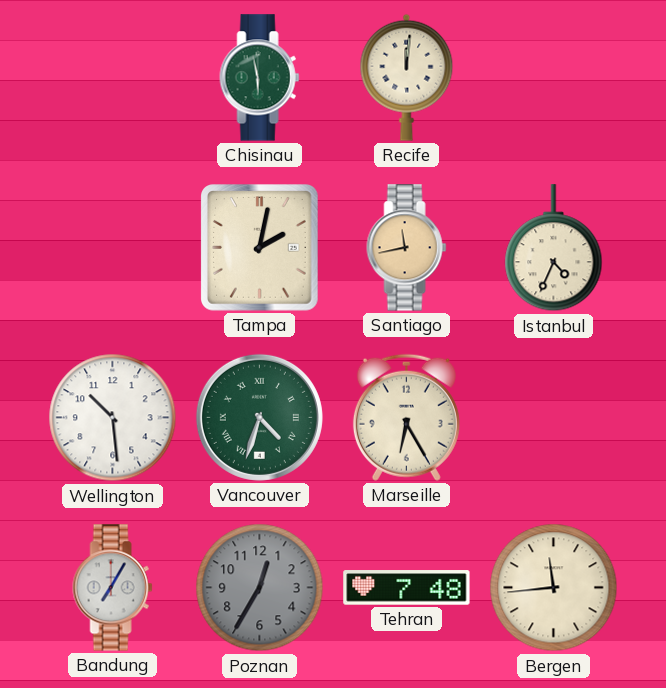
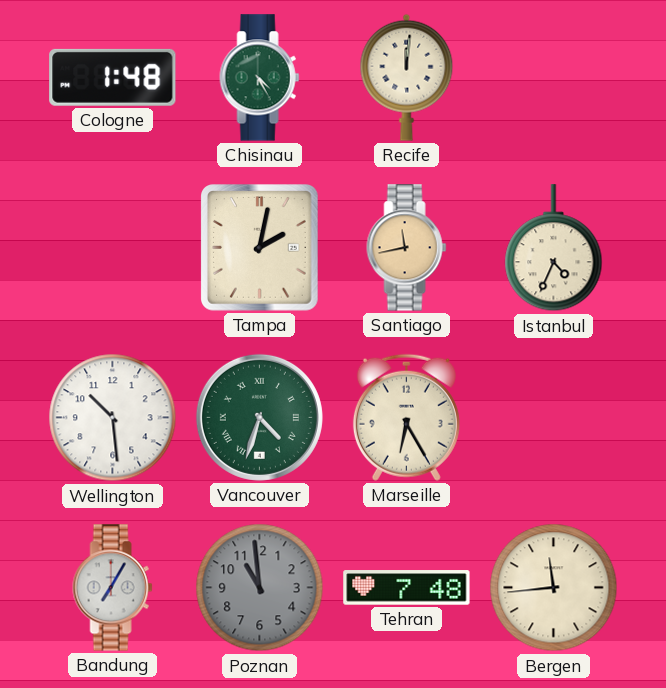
Cologne: none -> 1:48
Chisinau: 5:58 -> 4:25
Poznan: 12:35 -> 10:59
